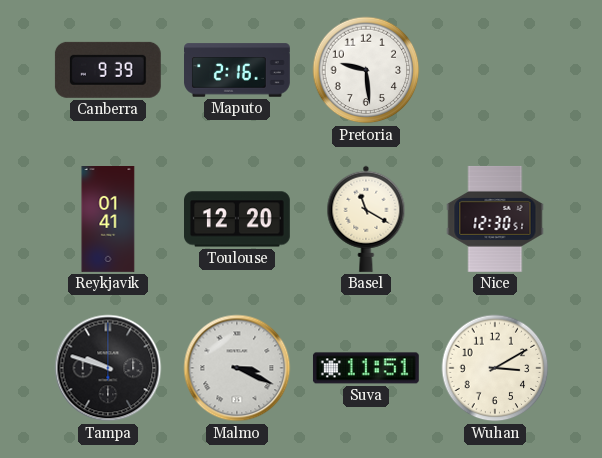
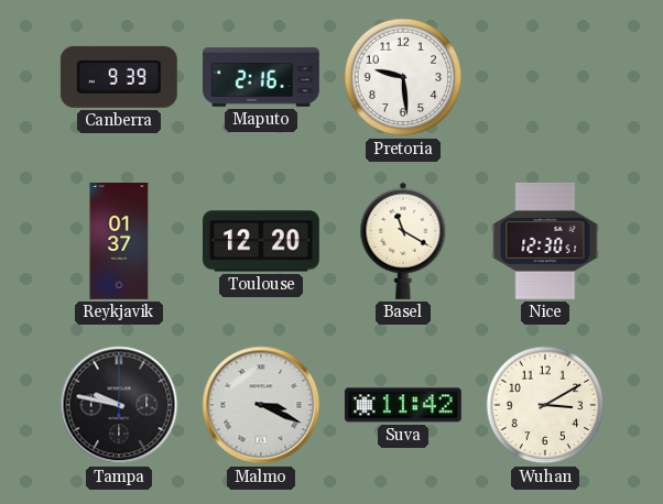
Reykjavik: 01:41 -> 01:37
Tampa: 9:48 -> 9:47
Suva: 11:51 -> 11:42
